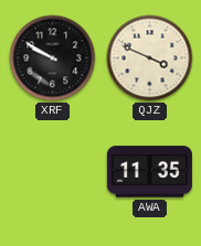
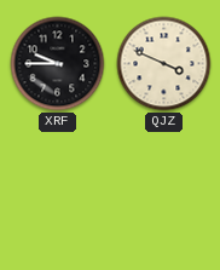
XRF: 9:50 -> 9:45
AWA: 11:35 -> none
